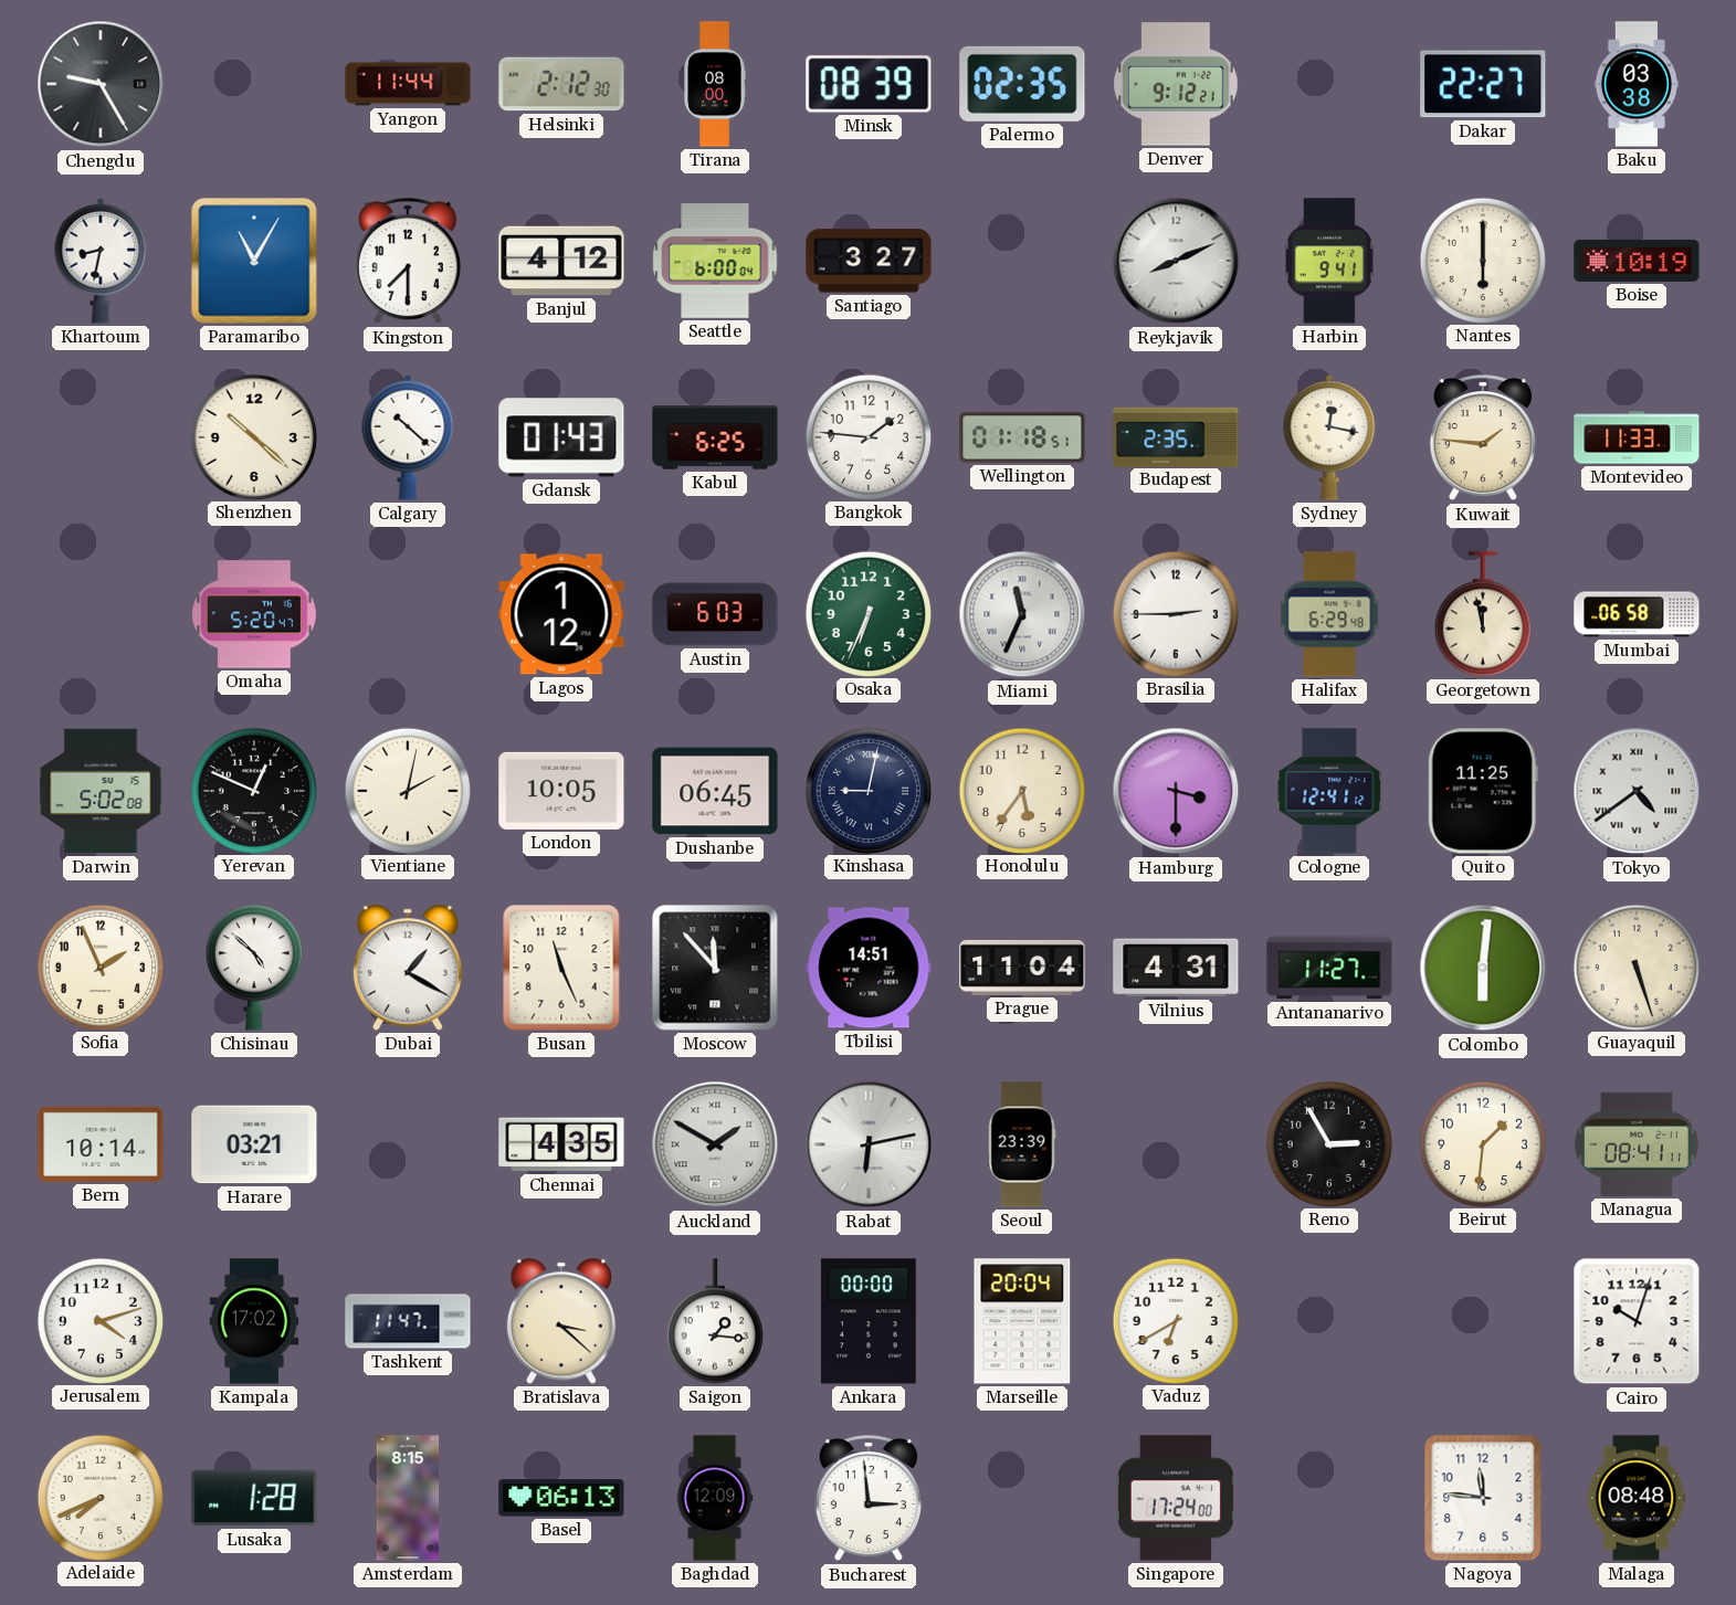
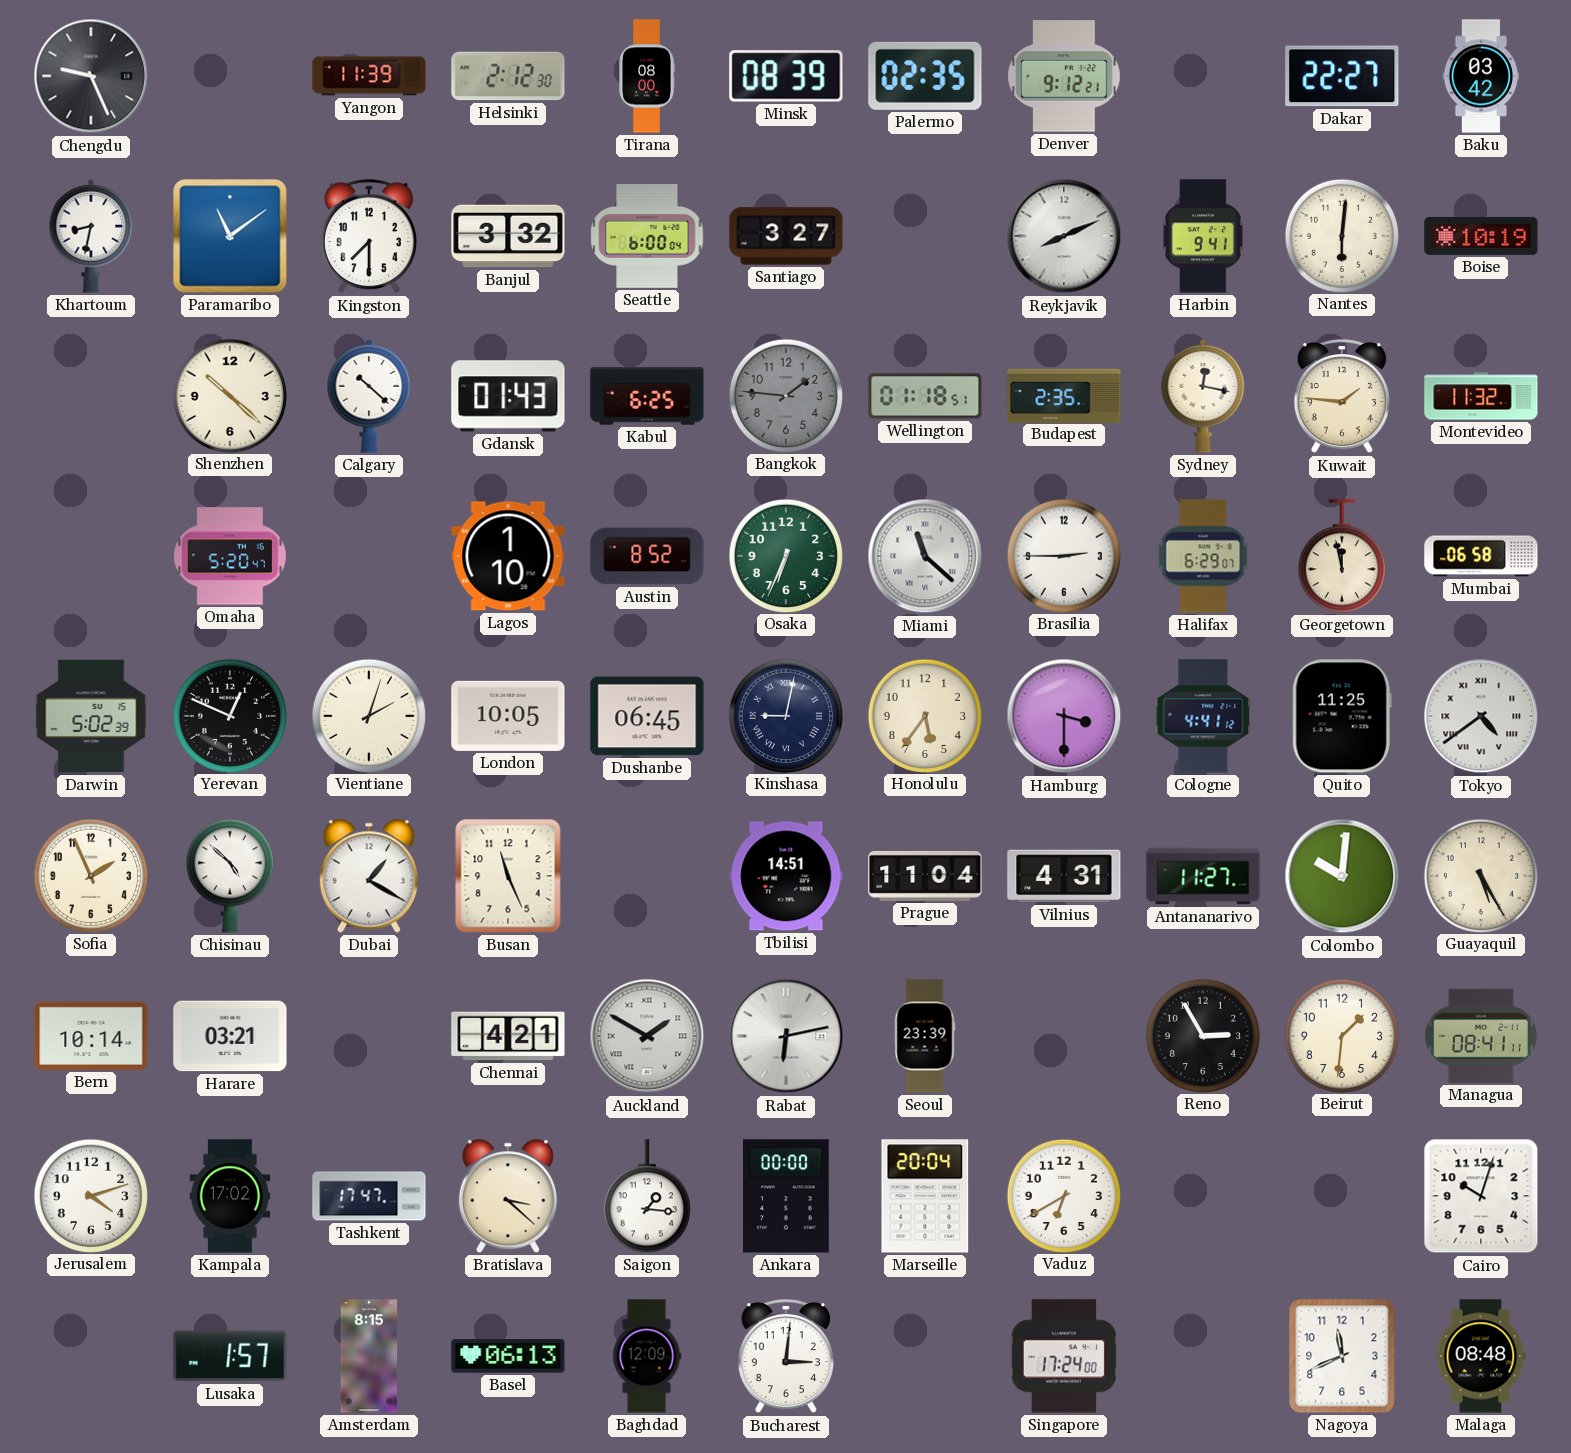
Chengdu: 9:25 -> 9:26
Yangon: 11:44 -> 11:39
Baku: 03:38 -> 03:42
Paramaribo: 11:05 -> 11:09
Banjul: 4:12 -> 3:32
Nantes: 6:00 -> 6:01
Bangkok dial: white -> grey
Montevideo: 11:33 -> 11:32
Lagos: 1:12 -> 1:10
Austin: 6:03 -> 8:52
Miami: 11:34 -> 11:22
Halifax: 6:29:48 -> 6:29:07
Darwin: 5:02:08 -> 5:02:39
Vientiane: 2:02 -> 2:03
Cologne: 12:41 -> 4:41
Moscow: 11:53 -> none
Colombo: 6:01 -> 10:01
Guayaquil: 5:27 -> 5:25
Chennai: 4:35 -> 4:21
Tashkent: 11:47 -> 17:47
Adelaide: 7:41 -> none
Lusaka: 1:28 -> 1:57
Bucharest: 2:59 -> 3:01
Nagoya: 11:46 -> 11:41
